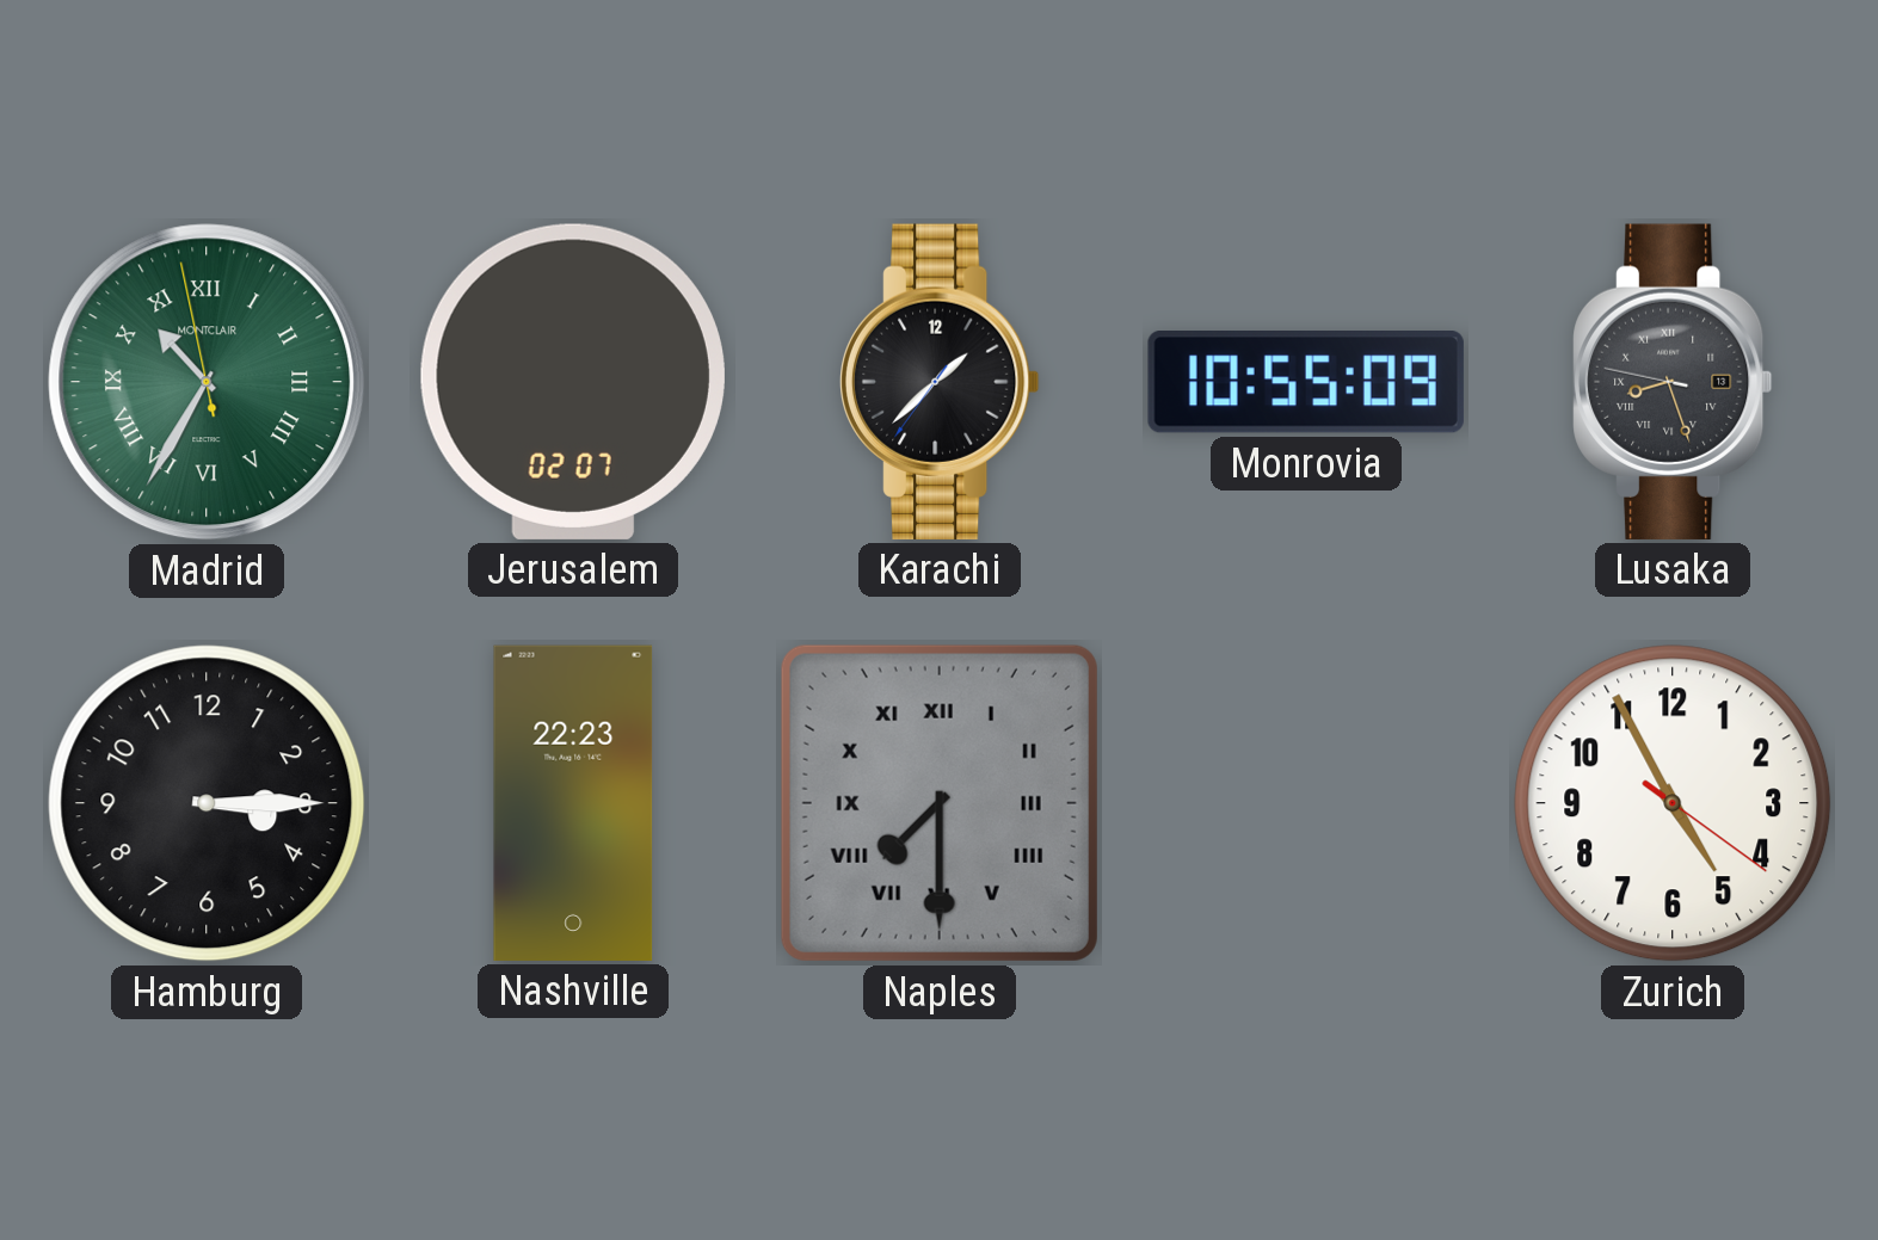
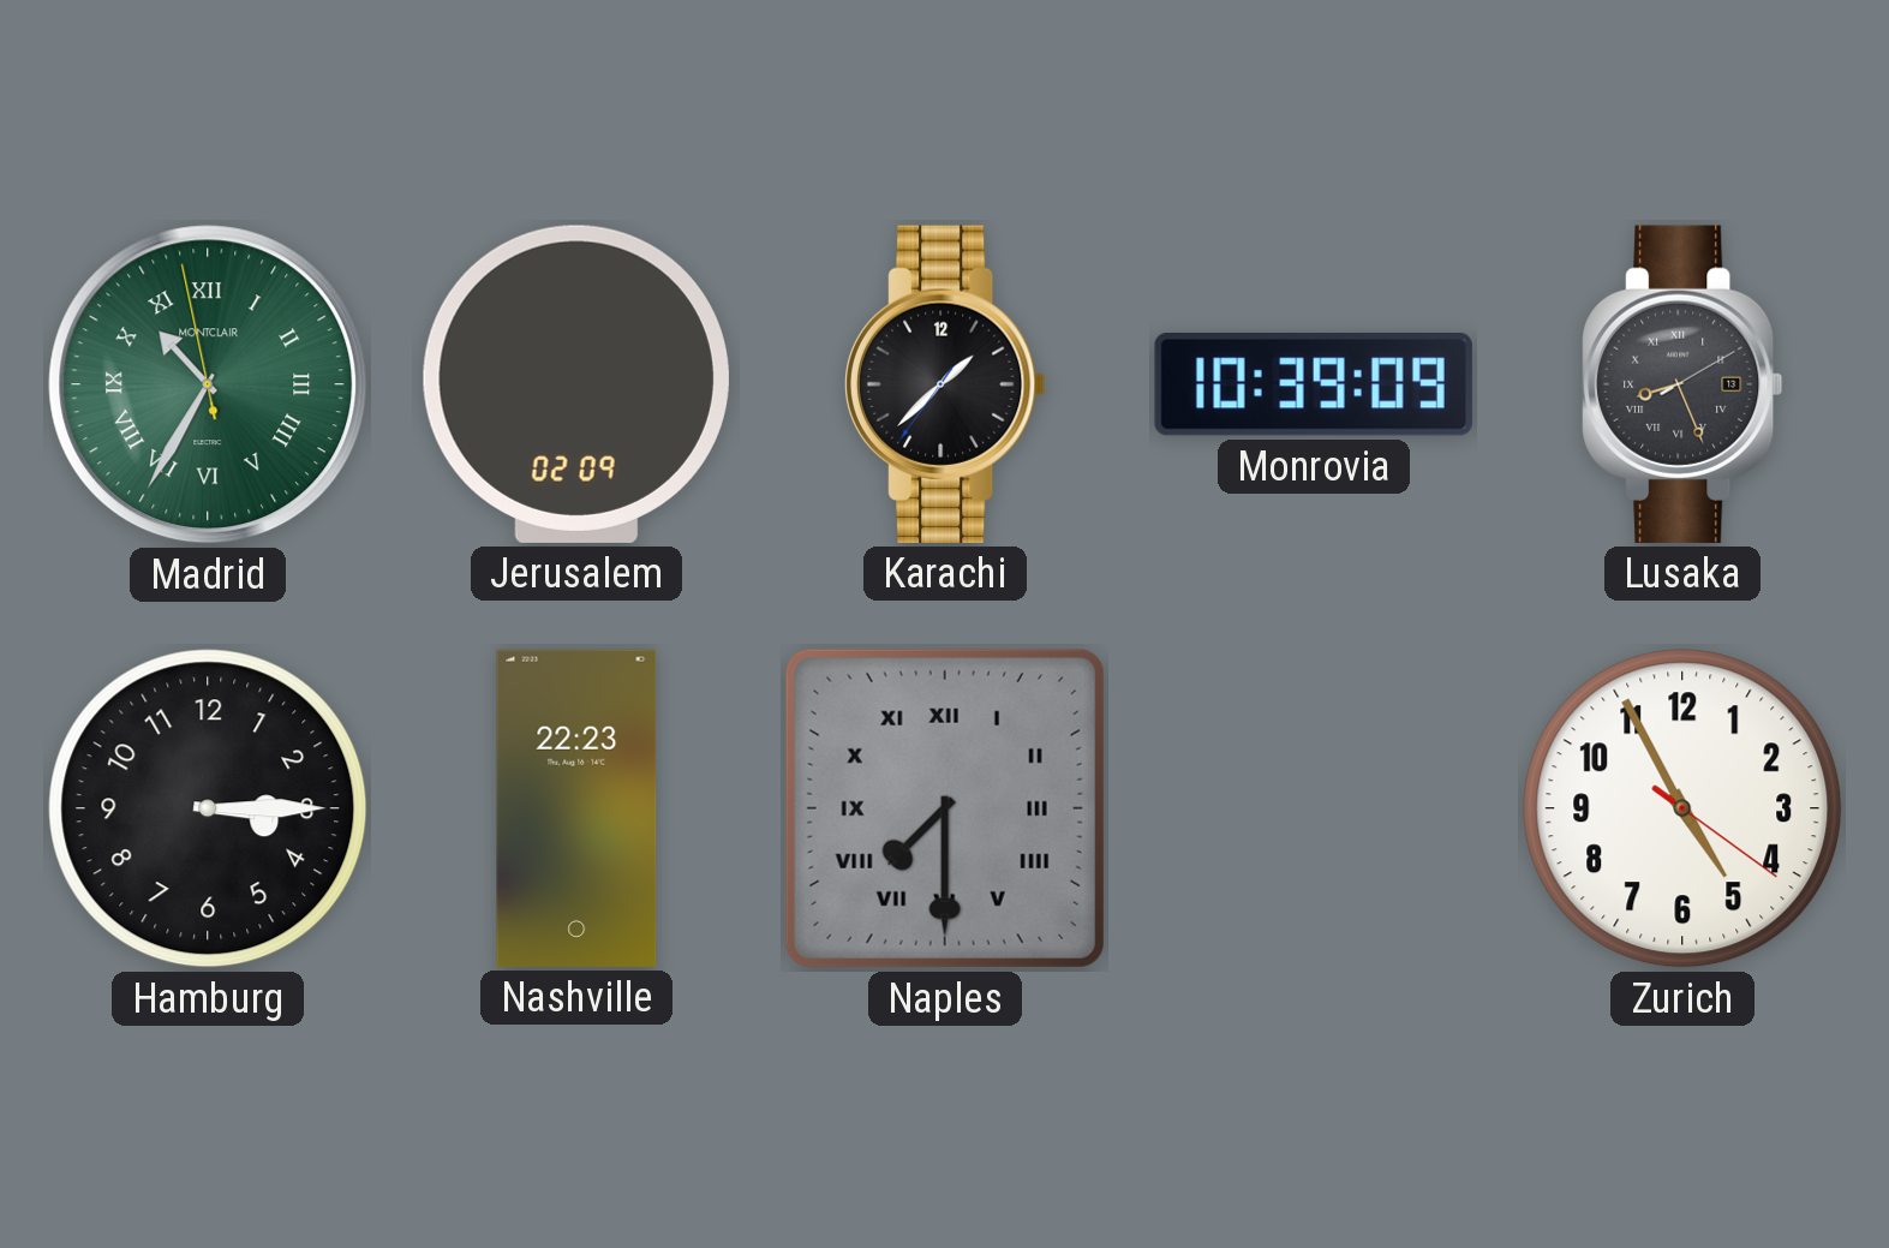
Jerusalem: 02:07 -> 02:09
Monrovia: 10:55 -> 10:39
Lusaka: 8:26:47 -> 8:26:10
